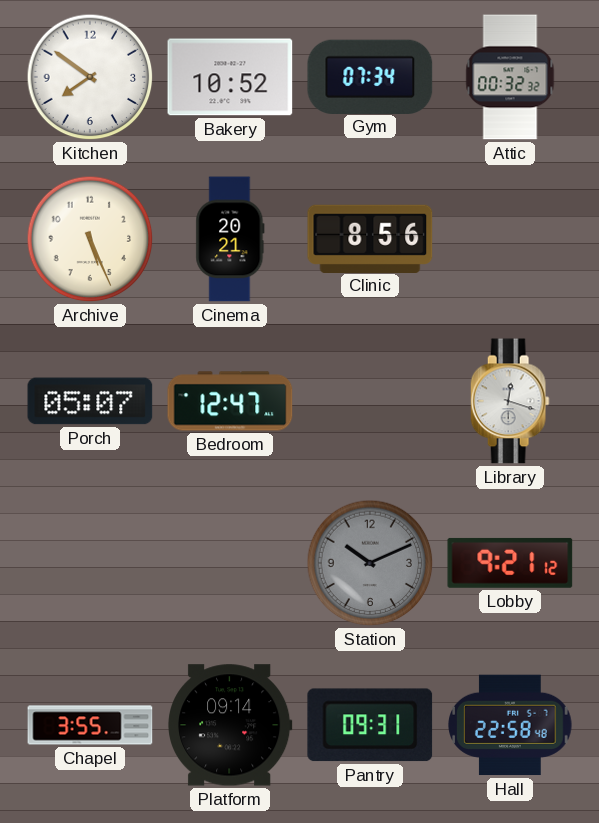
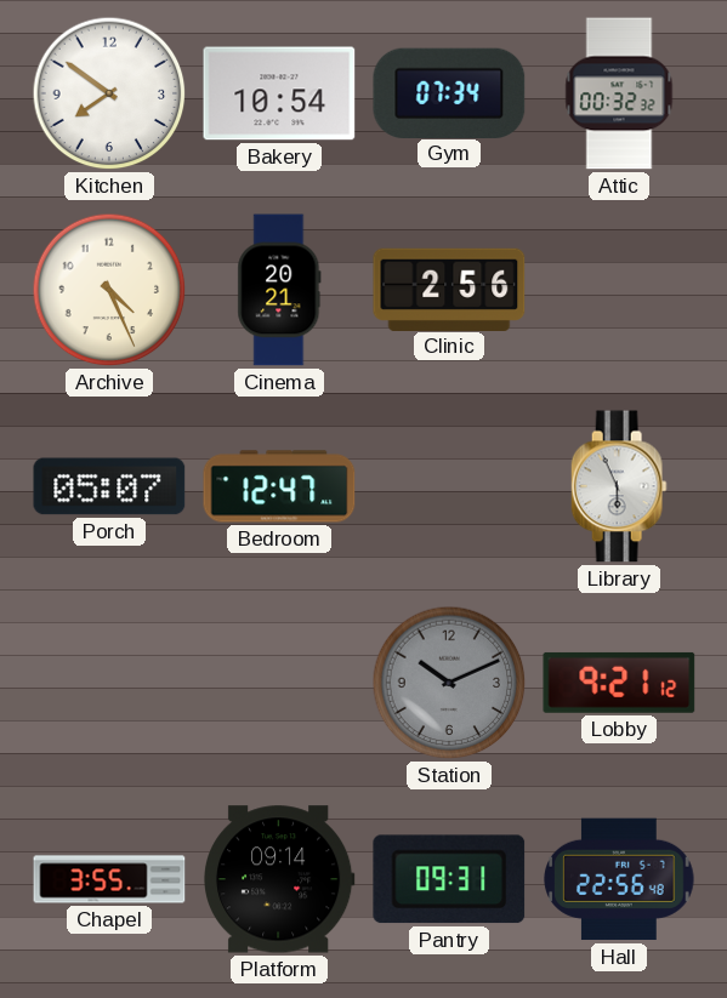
Bakery: 10:52 -> 10:54
Archive: 5:26 -> 4:26
Clinic: 8:56 -> 2:56
Library: 12:18 -> 5:56
Hall: 22:58 -> 22:56
